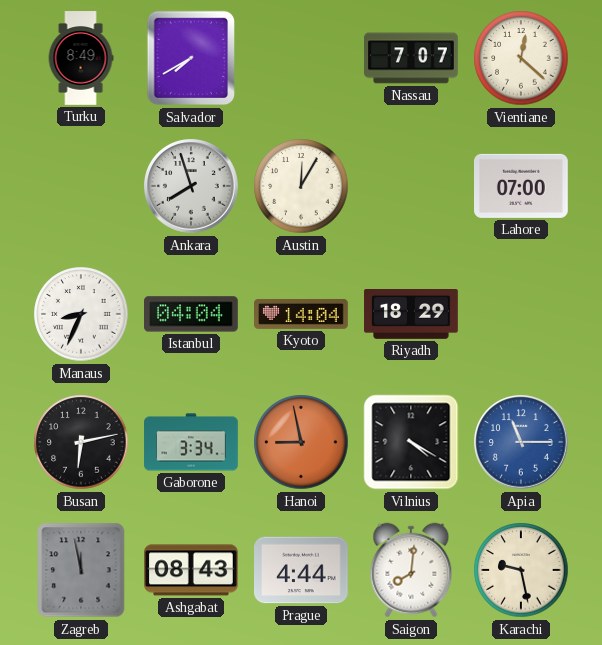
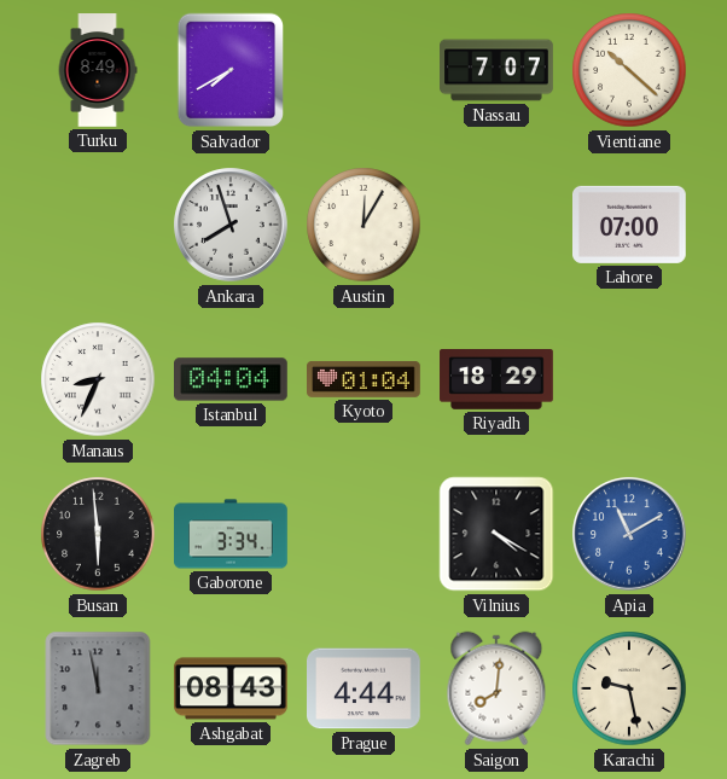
Vientiane: 12:22 -> 10:22
Kyoto: 14:04 -> 01:04
Busan: 6:13 -> 5:59
Hanoi: 8:58 -> none
Apia: 11:15 -> 11:10
